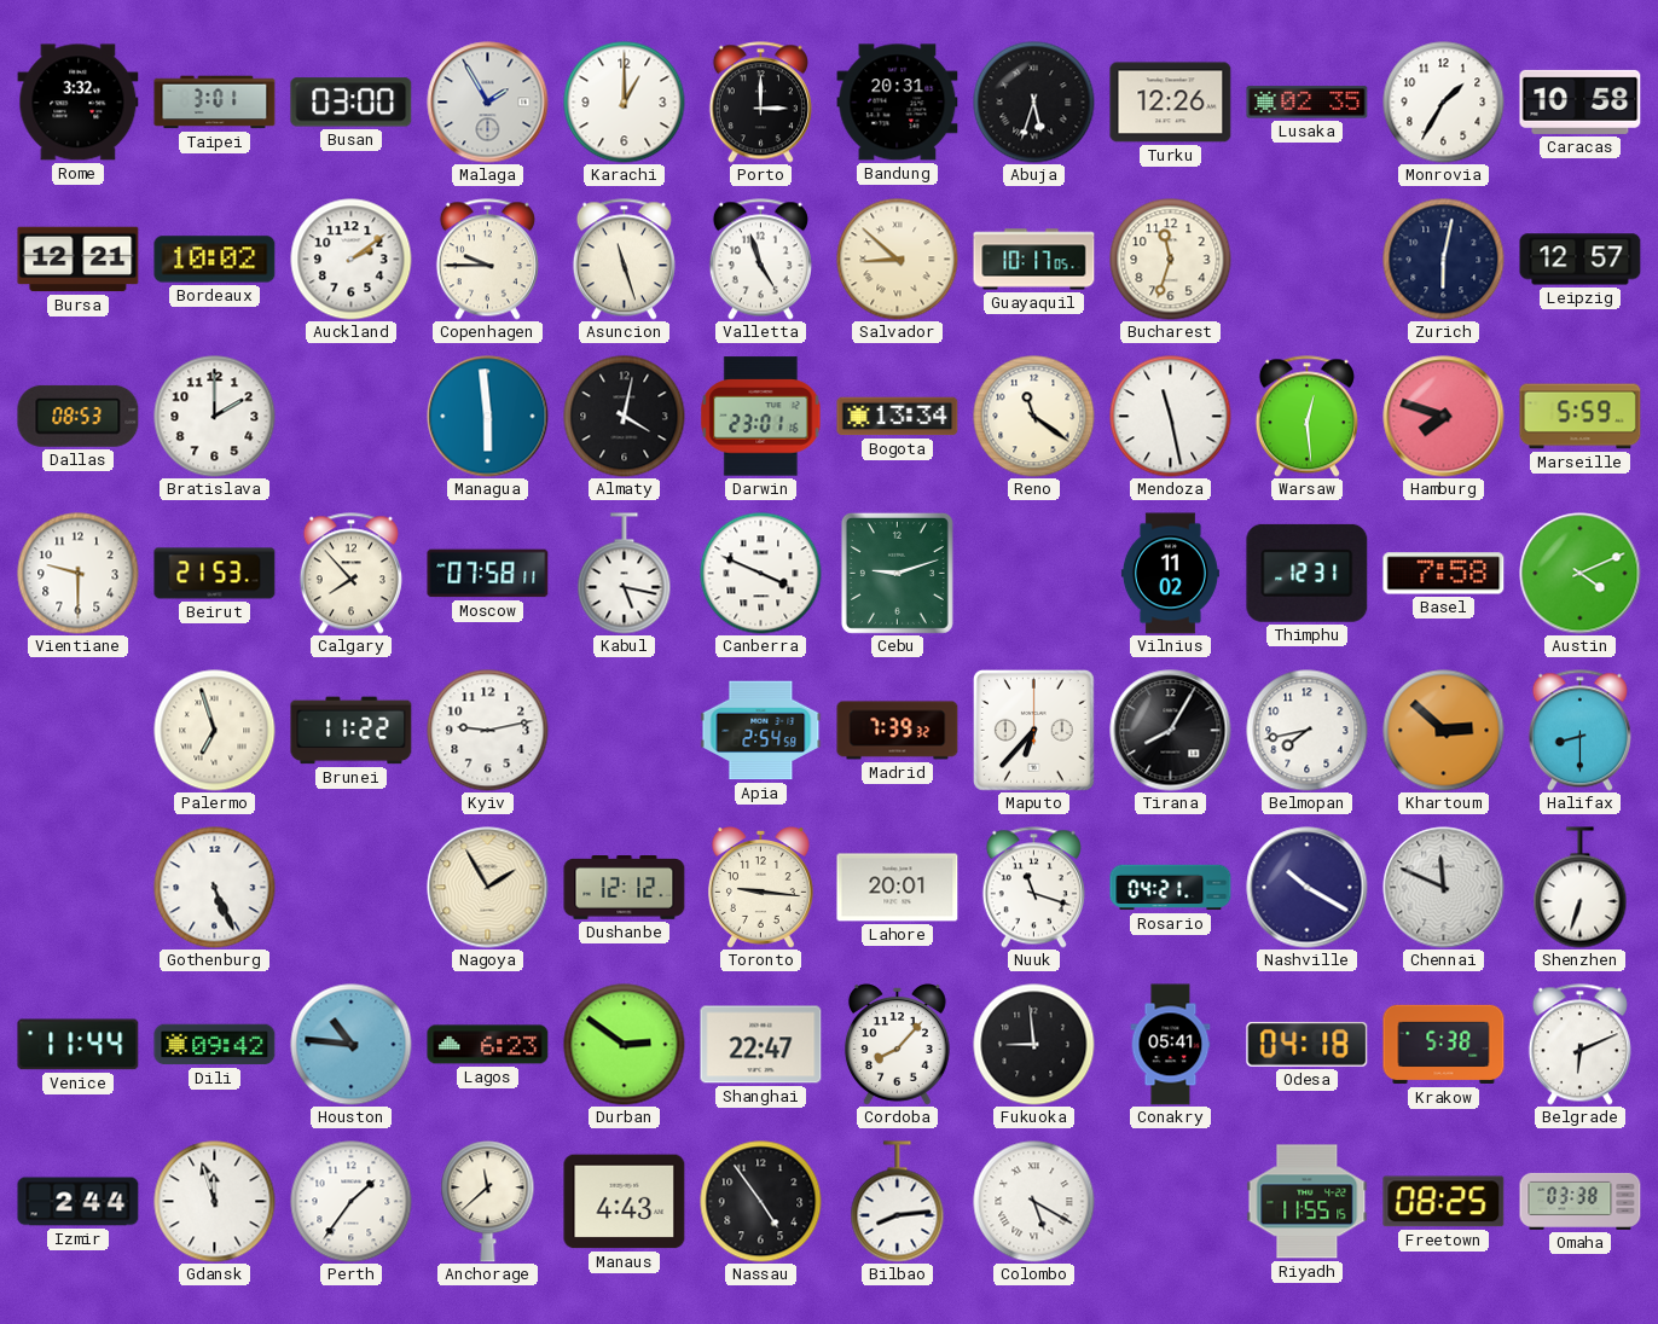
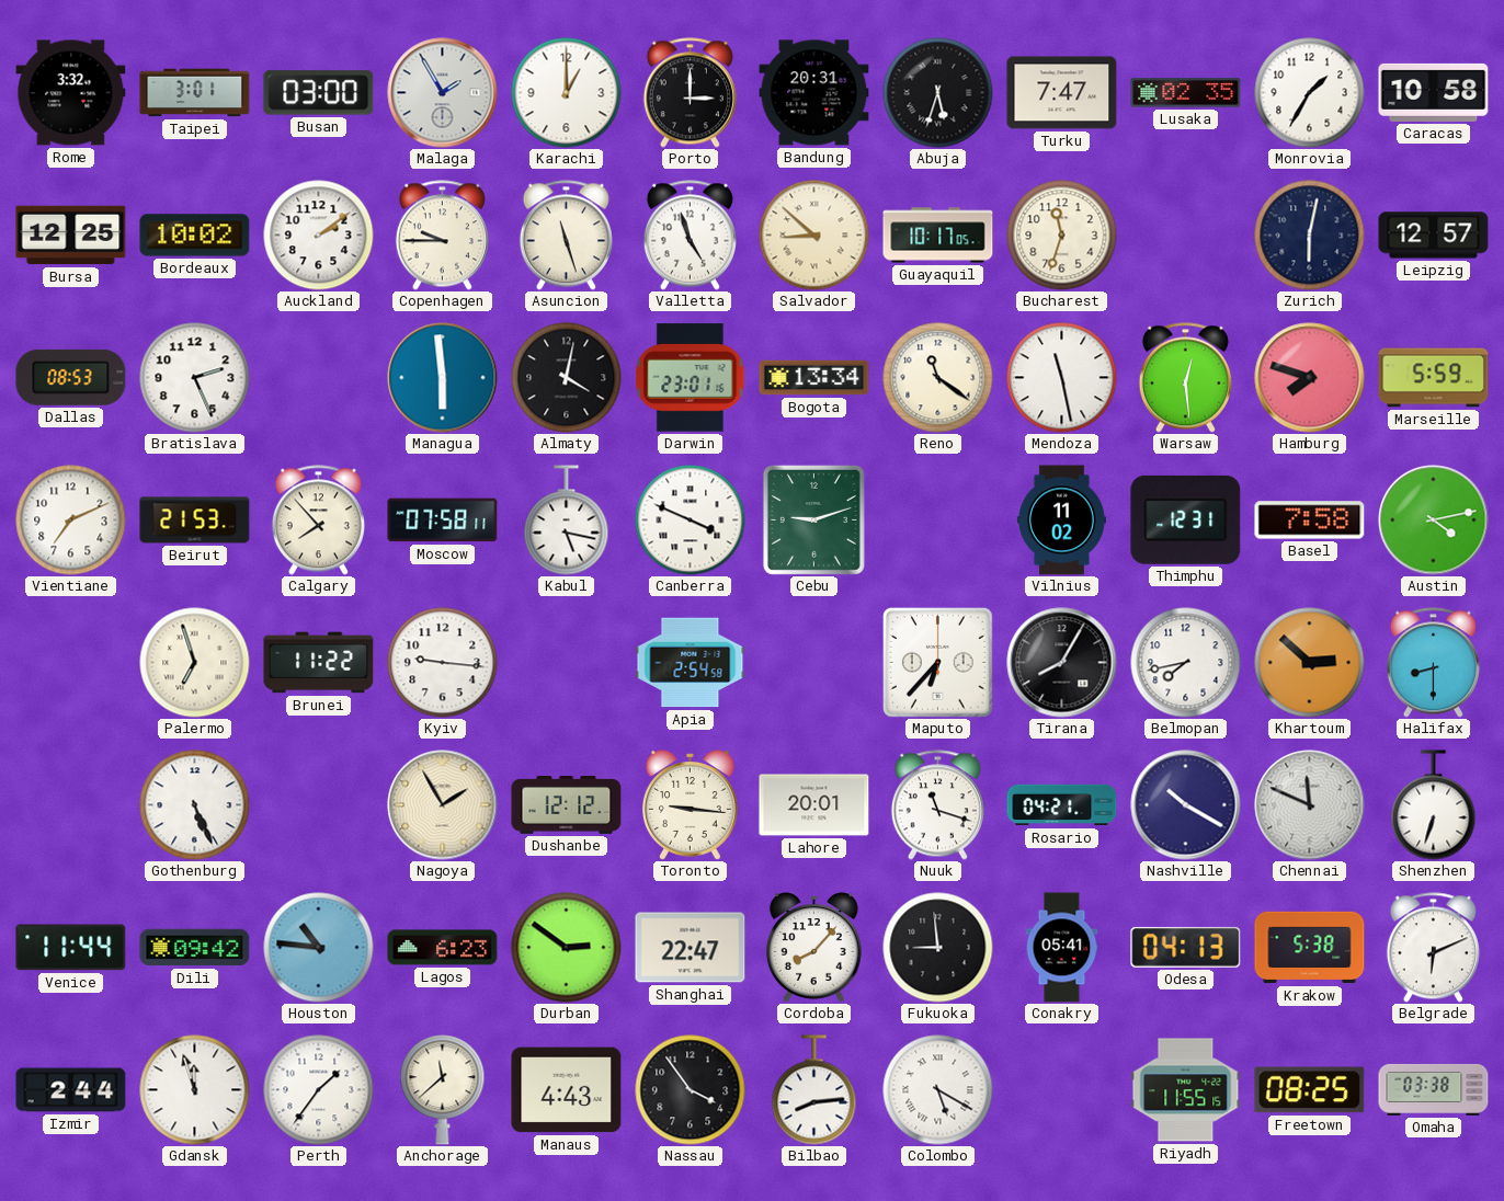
Turku: 12:26 -> 7:47
Bursa: 12:21 -> 12:25
Bratislava: 2:00 -> 2:26
Vientiane: 9:30 -> 7:11
Austin: 4:11 -> 4:13
Kyiv: 9:13 -> 9:16
Madrid: 7:39 -> none
Odesa: 04:18 -> 04:13
Nassau: 4:54 -> 3:54
